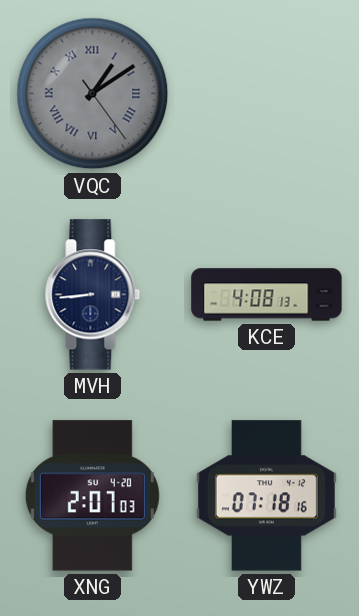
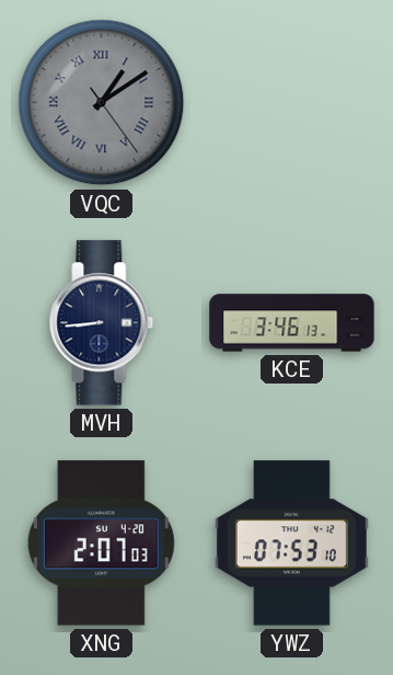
KCE: 4:08 -> 3:46
YWZ: 07:18 -> 07:53
